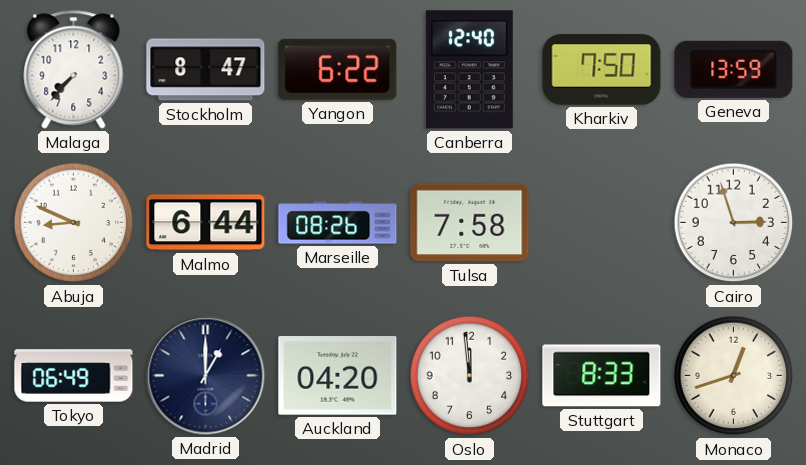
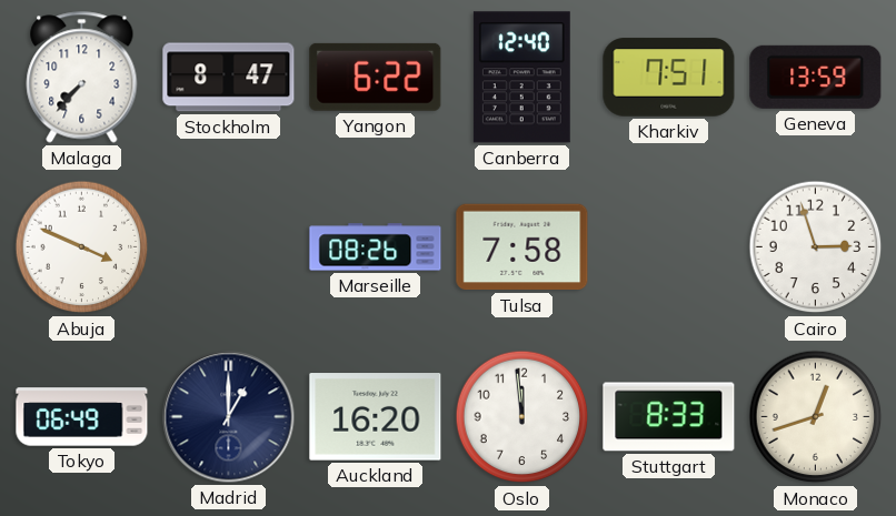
Kharkiv: 7:50 -> 7:51
Abuja: 8:49 -> 3:49
Malmo: 6:44 -> none
Auckland: 04:20 -> 16:20
